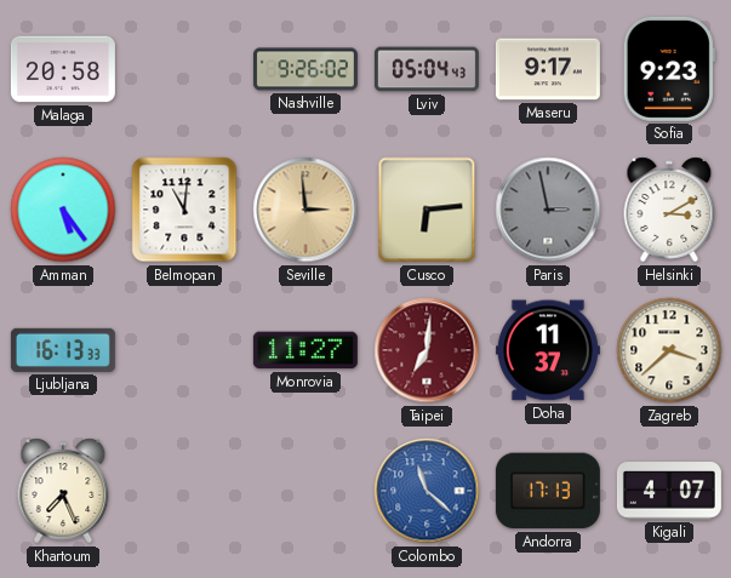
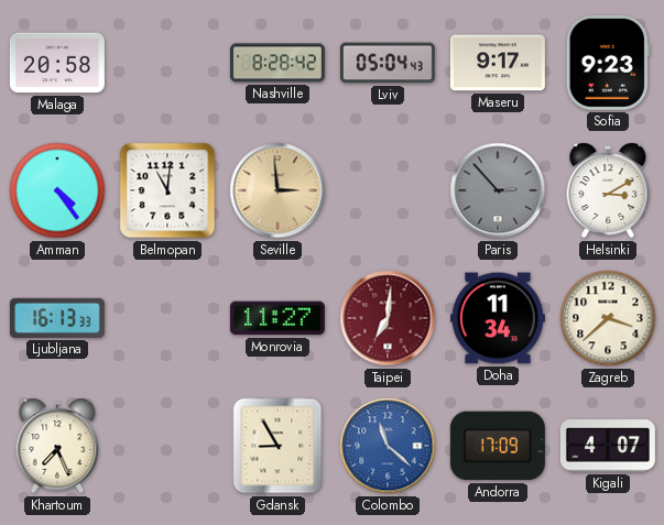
Nashville: 9:26 -> 8:28
Amman: 5:24 -> 4:24
Cusco: 6:14 -> none
Paris: 2:58 -> 2:53
Doha: 11:37 -> 11:34
Gdansk: none -> 8:55
Andorra: 17:13 -> 17:09
